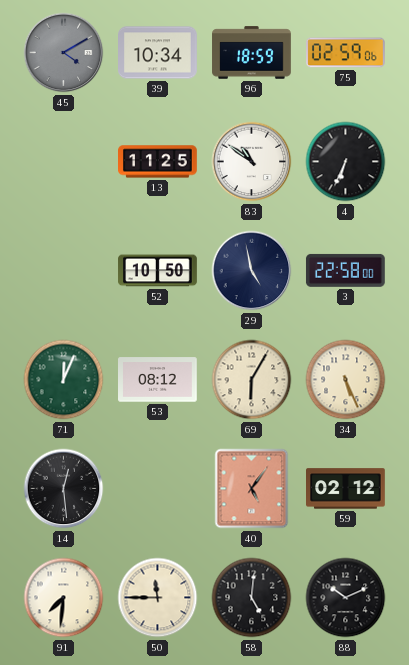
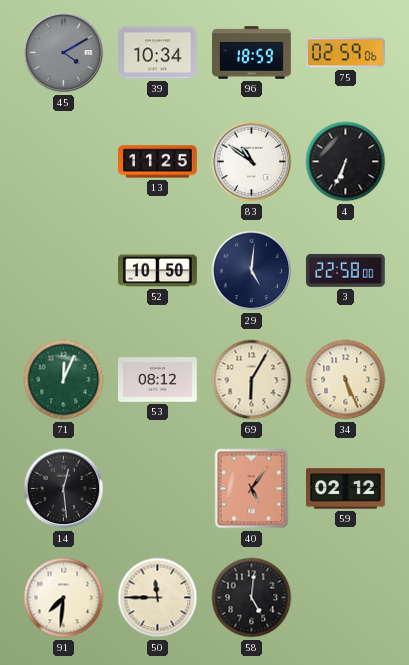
29: 4:58 -> 5:01
88: 10:11 -> none
